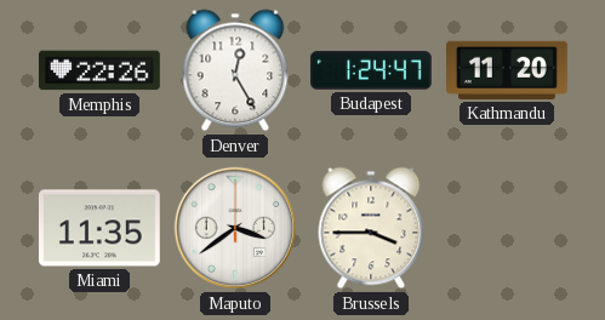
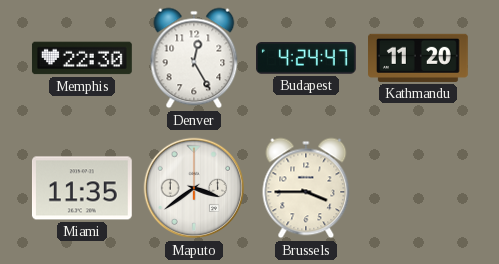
Memphis: 22:26 -> 22:30
Budapest: 1:24 -> 4:24
